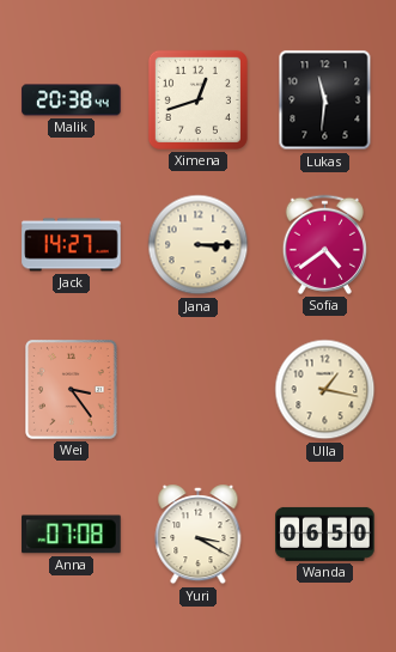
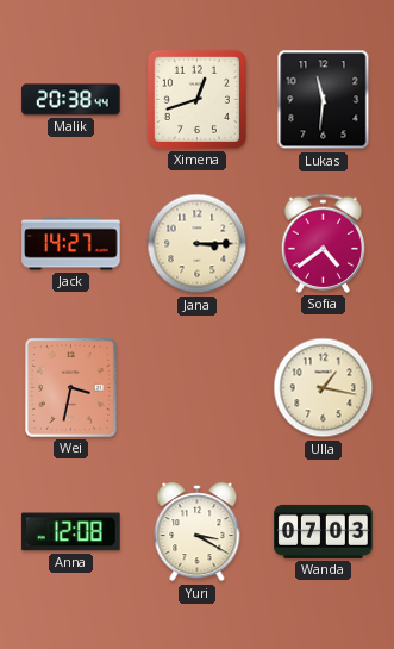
Wei: 3:24 -> 3:32
Anna: 07:08 -> 12:08
Wanda: 06:50 -> 07:03
